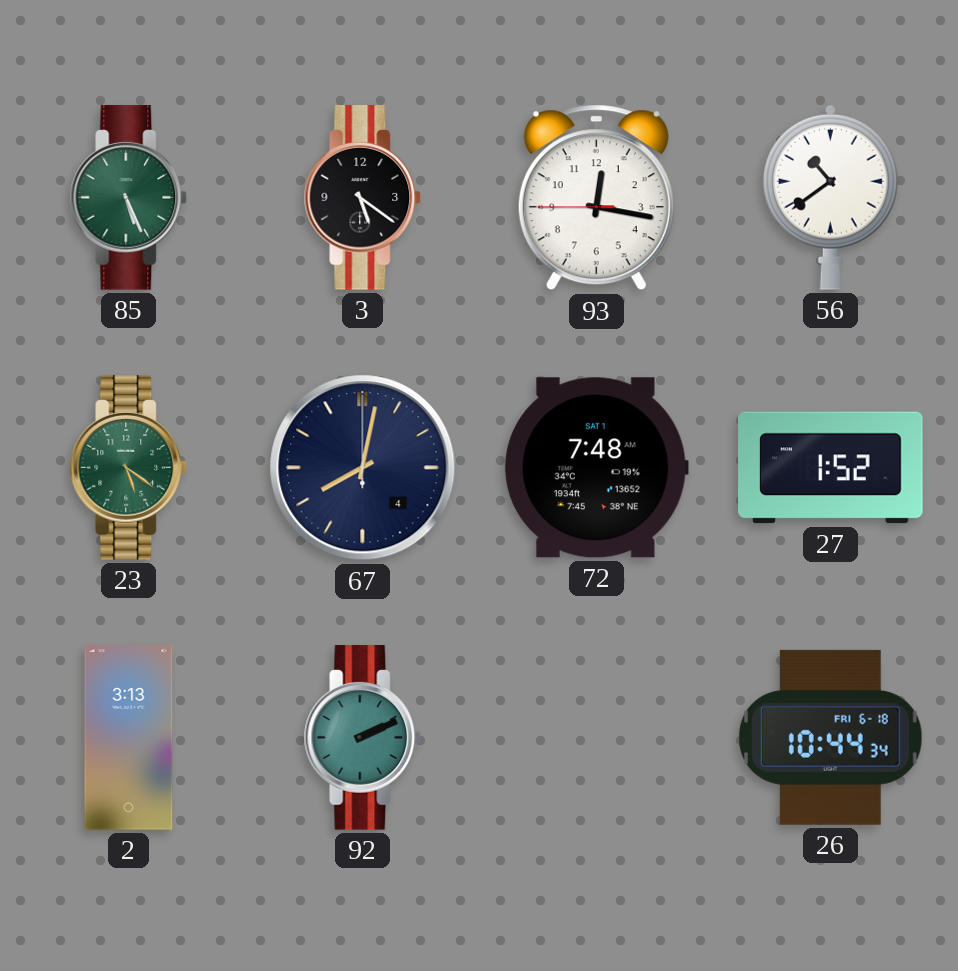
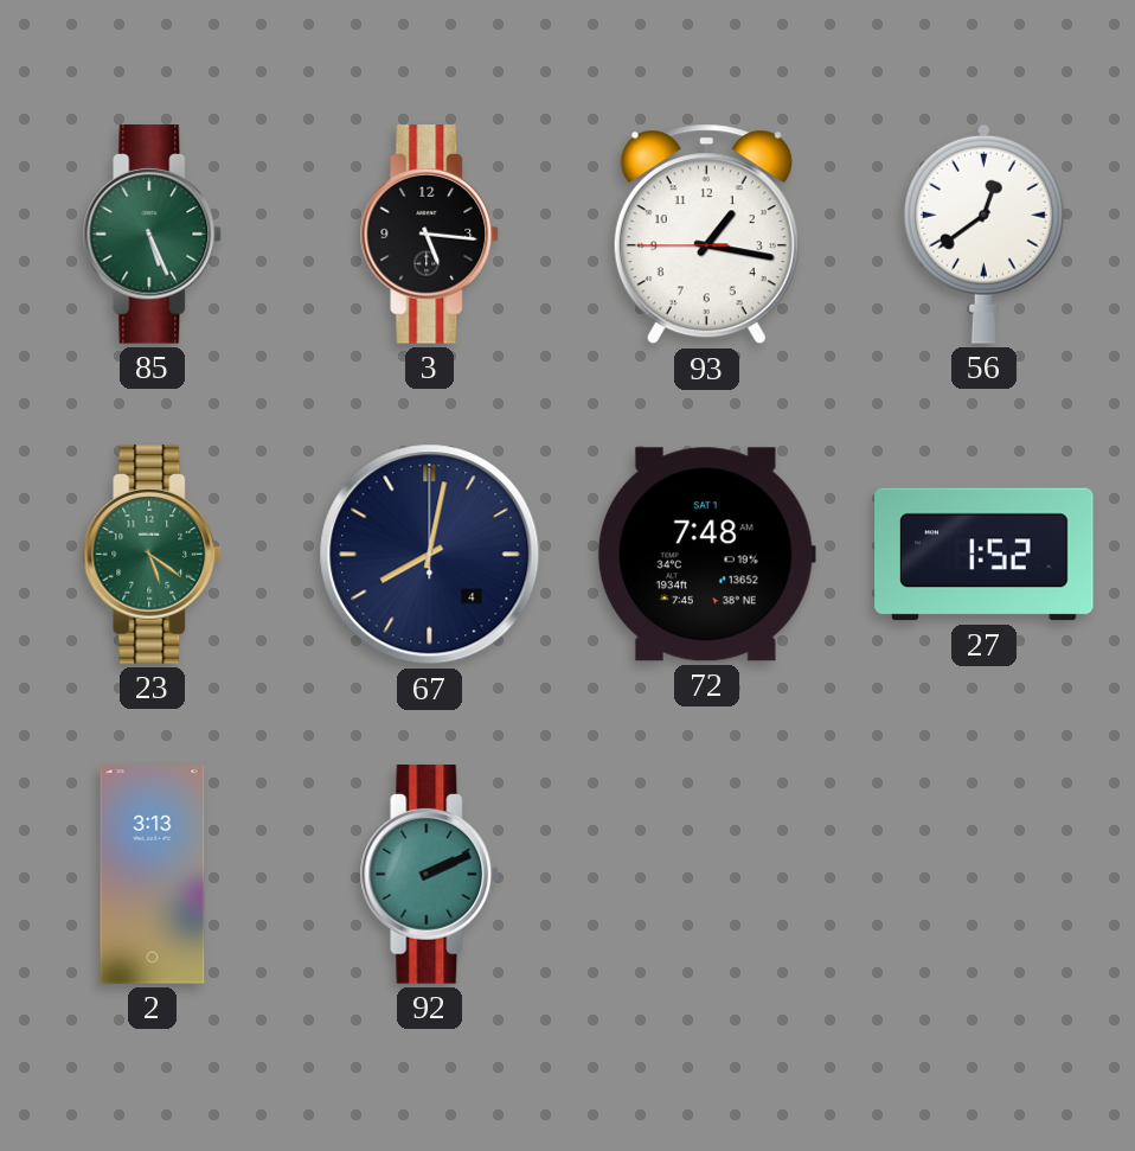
3: 5:21 -> 5:16
93: 12:16 -> 1:16
56: 10:39 -> 12:39
26: 10:44 -> none
